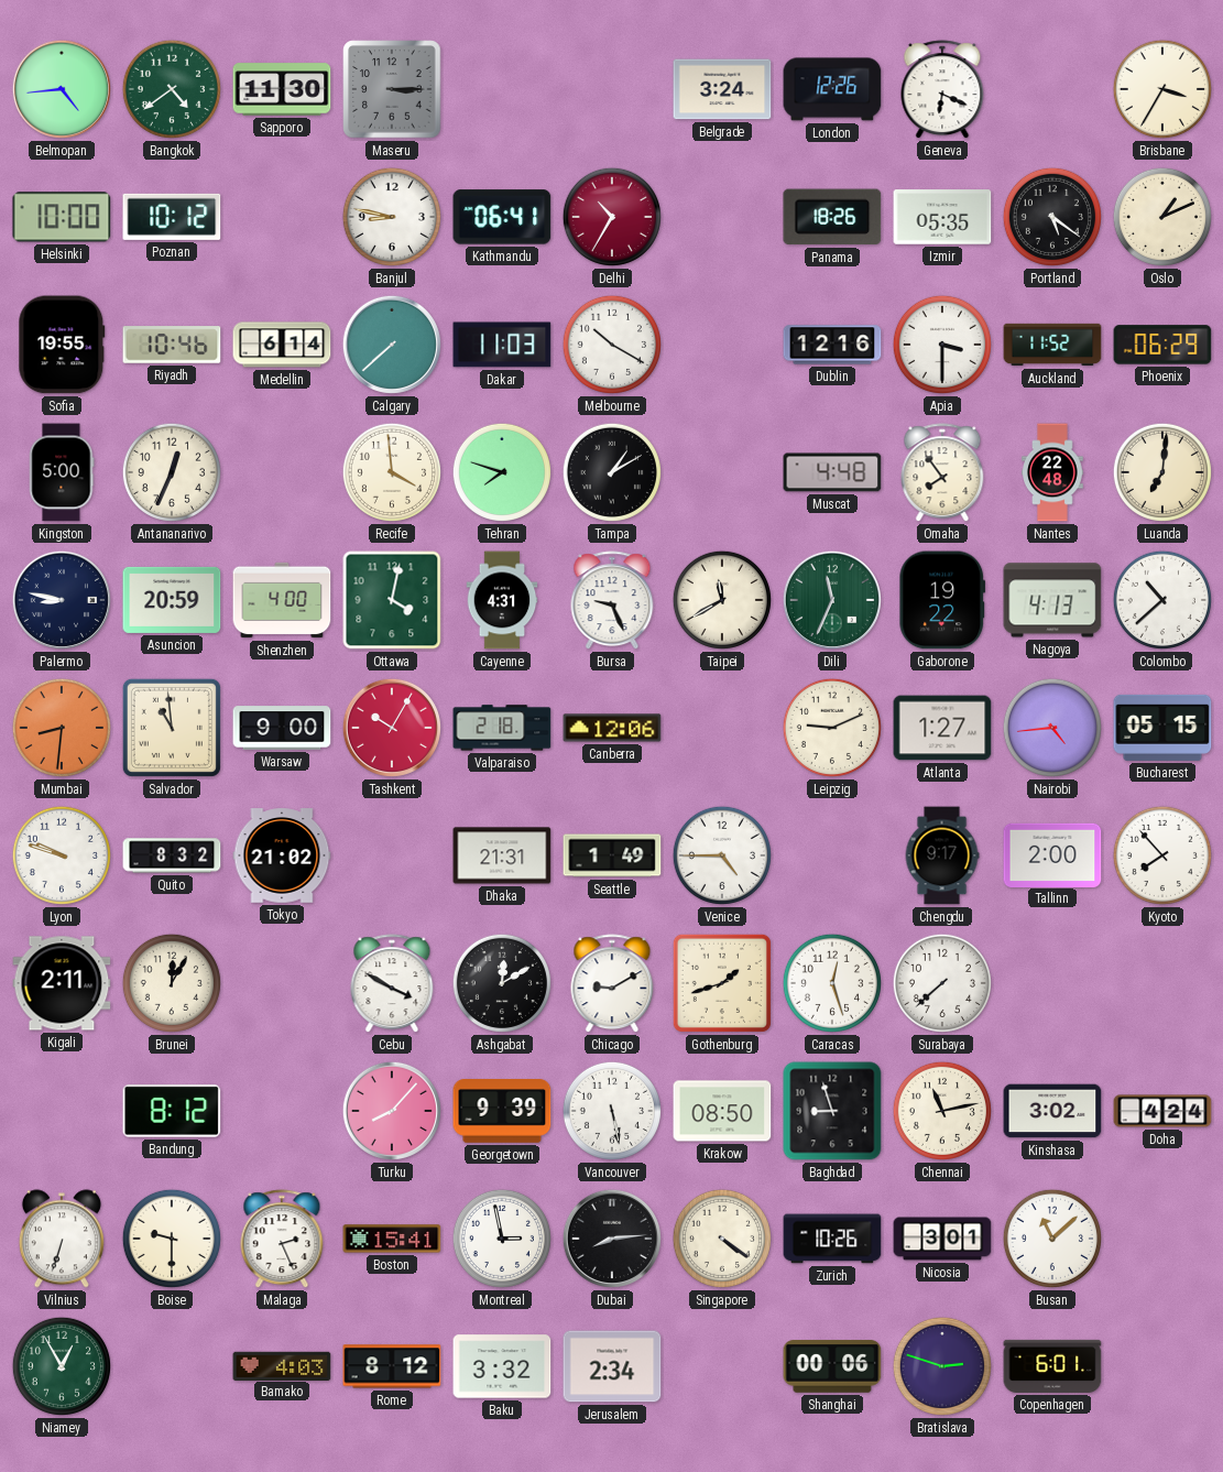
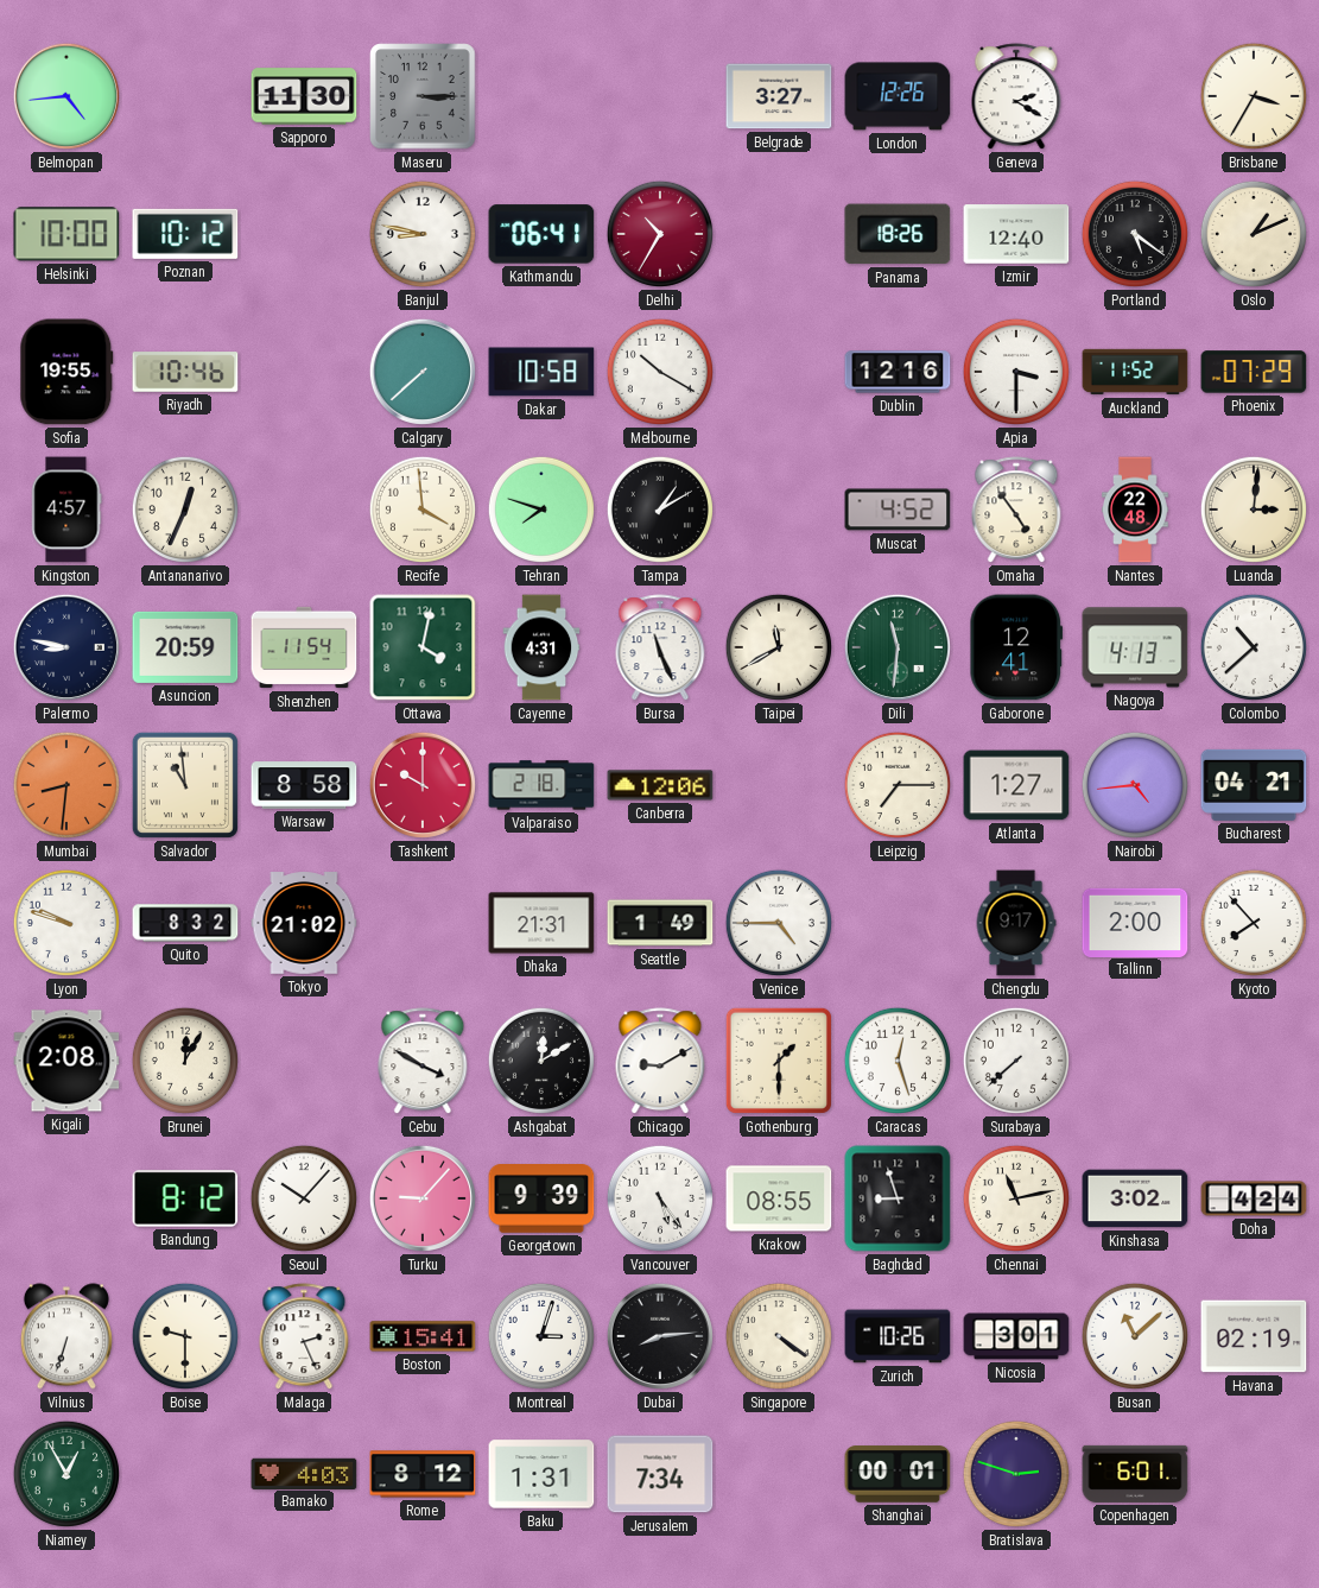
Bangkok: 4:39 -> none
Belgrade: 3:24 -> 3:27
Geneva: 6:19 -> 2:20
Izmir: 05:35 -> 12:40
Medellin: 6:14 -> none
Dakar: 11:03 -> 10:58
Phoenix: 06:29 -> 07:29
Kingston: 5:00 -> 4:57
Muscat: 4:48 -> 4:52
Omaha: 7:54 -> 4:54
Luanda: 7:01 -> 3:01
Shenzhen: 4:00 -> 11:54
Bursa: 9:26 -> 11:26
Dili: 11:34 -> 11:31
Gaborone: 19:22 -> 12:41
Warsaw: 9:00 -> 8:58
Tashkent: 10:05 -> 10:00
Leipzig: 9:11 -> 7:15
Bucharest: 05:15 -> 04:21
Kigali: 2:11 -> 2:08
Gothenburg: 1:42 -> 1:30
Seoul: none -> 10:07
Turku: 8:07 -> 9:07
Vancouver: 5:28 -> 5:24
Krakow: 08:50 -> 08:55
Montreal: 2:58 -> 3:03
Havana: none -> 02:19
Baku: 3:32 -> 1:31
Jerusalem: 2:34 -> 7:34
Shanghai: 00:06 -> 00:01
